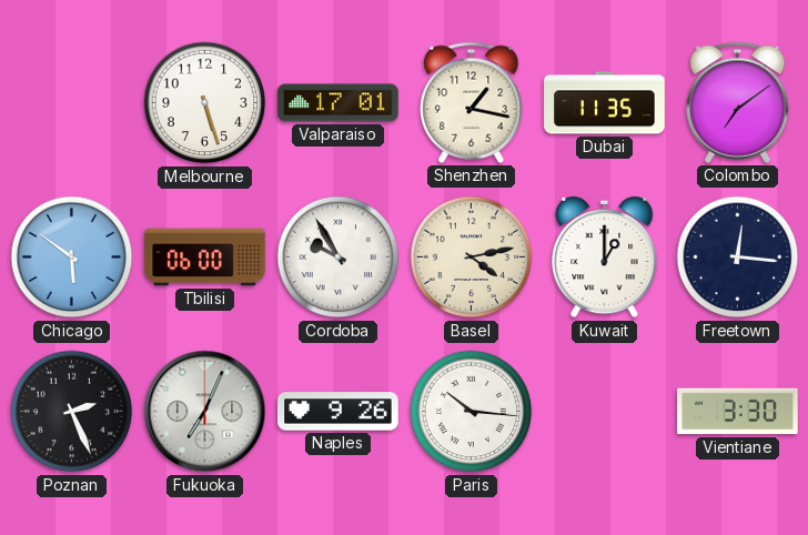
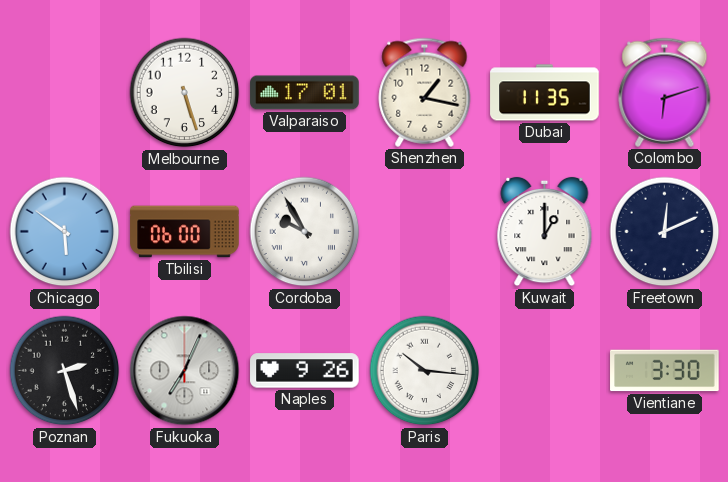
Colombo: 7:09 -> 6:12
Basel: 4:13 -> none
Freetown: 12:16 -> 12:11
Poznan: 2:26 -> 2:27
